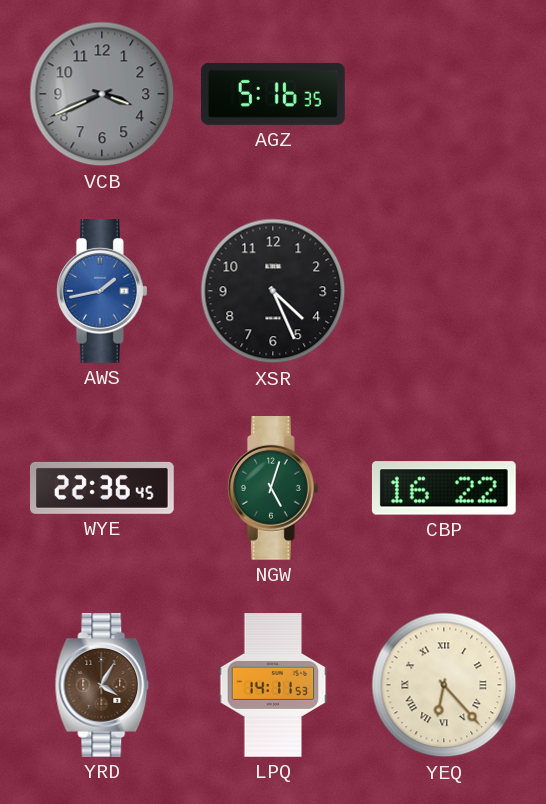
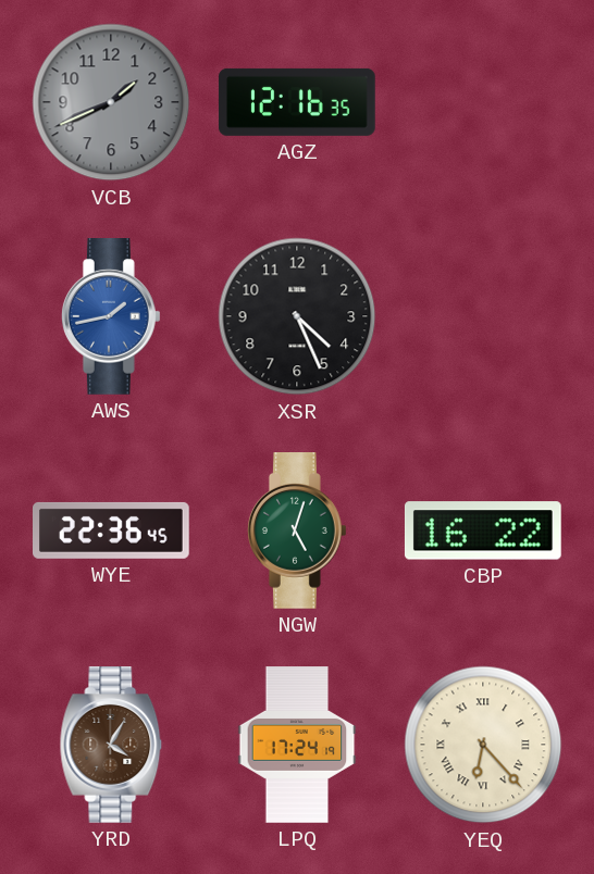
VCB: 3:41 -> 1:41
AGZ: 5:16 -> 12:16
LPQ: 14:11 -> 17:24
